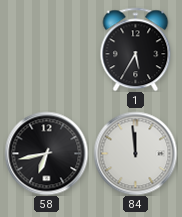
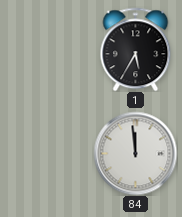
58: 6:43 -> none
